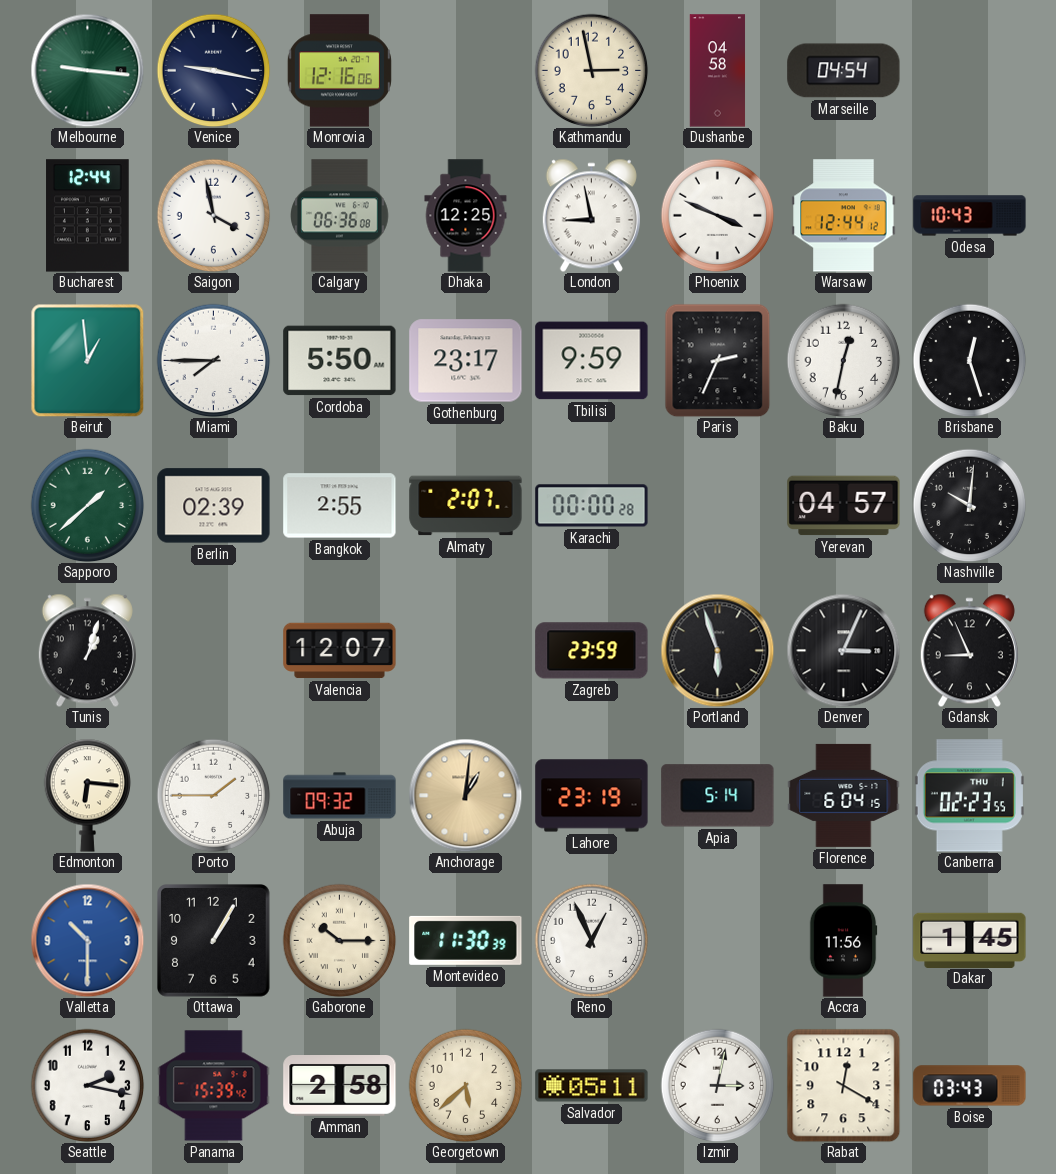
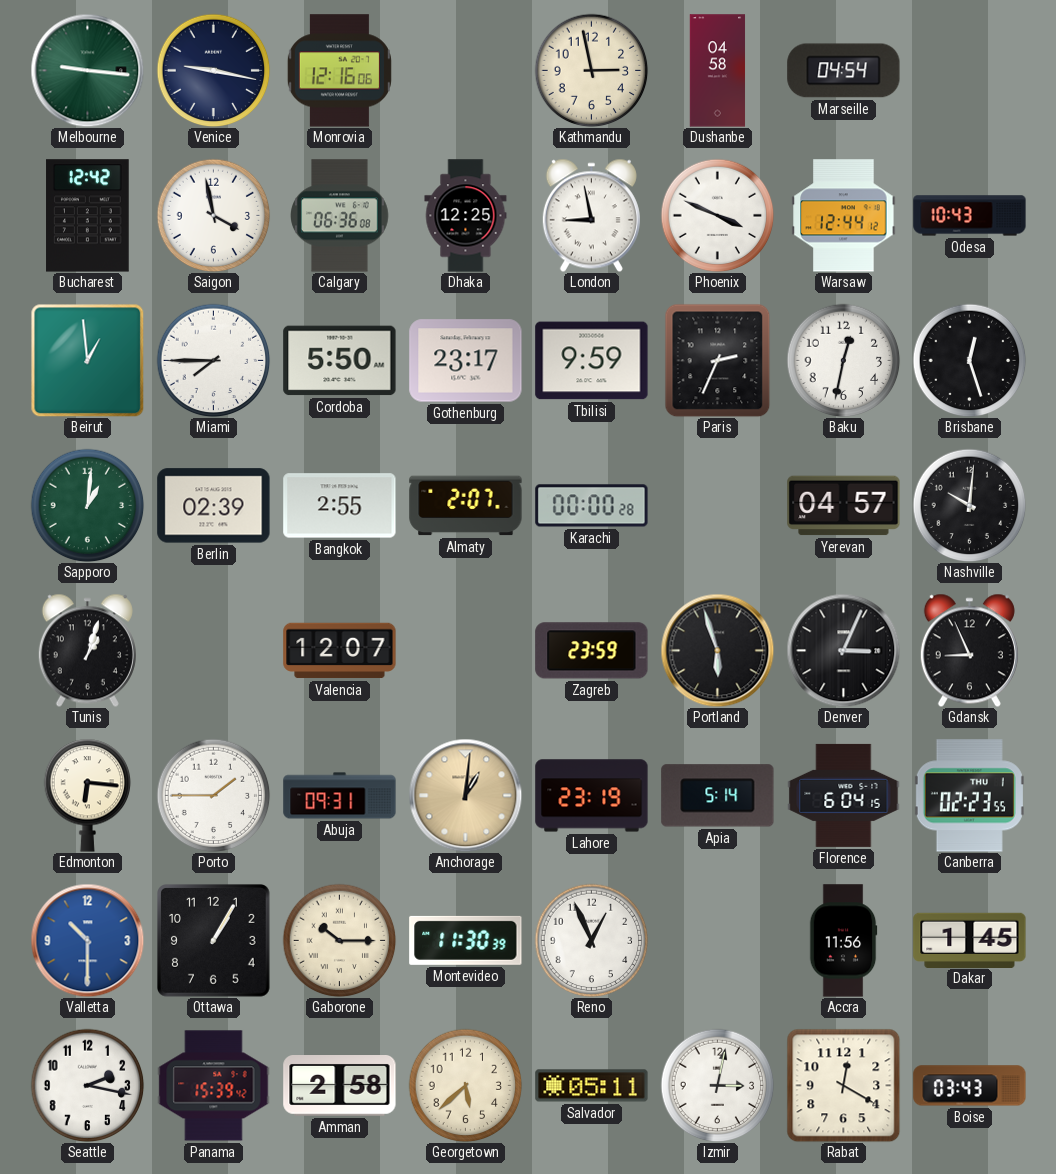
Bucharest: 12:44 -> 12:42
Sapporo: 1:38 -> 1:01
Abuja: 09:32 -> 09:31
